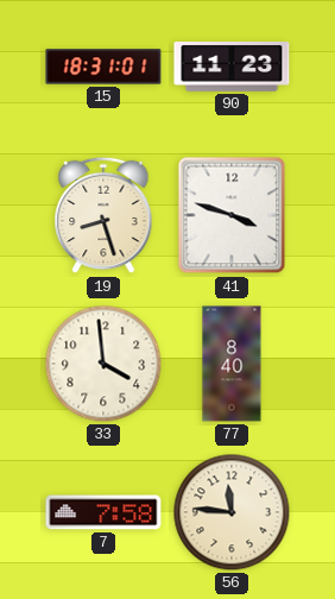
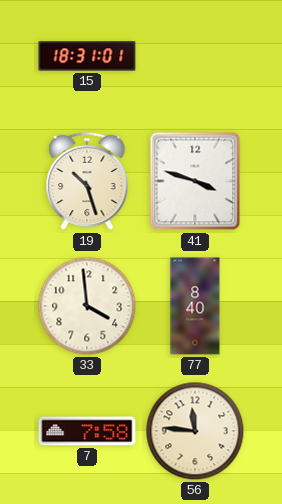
90: 11:23 -> none
19: 8:27 -> 10:27
